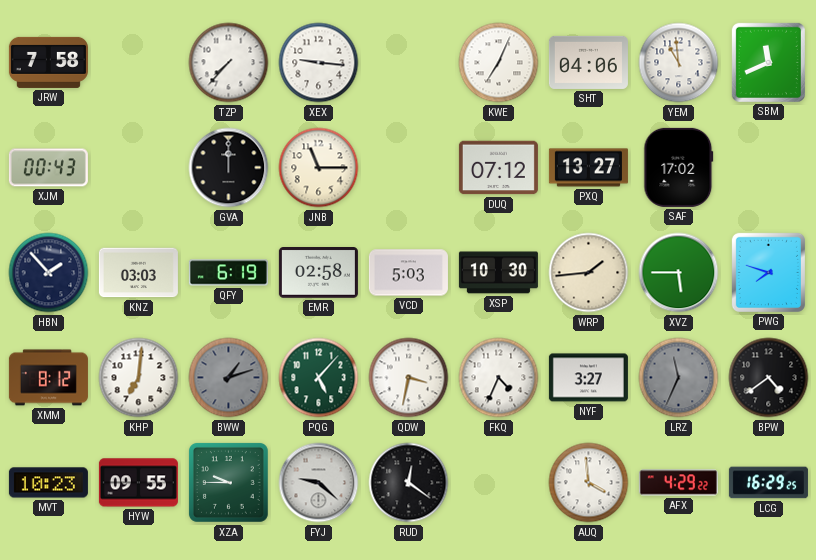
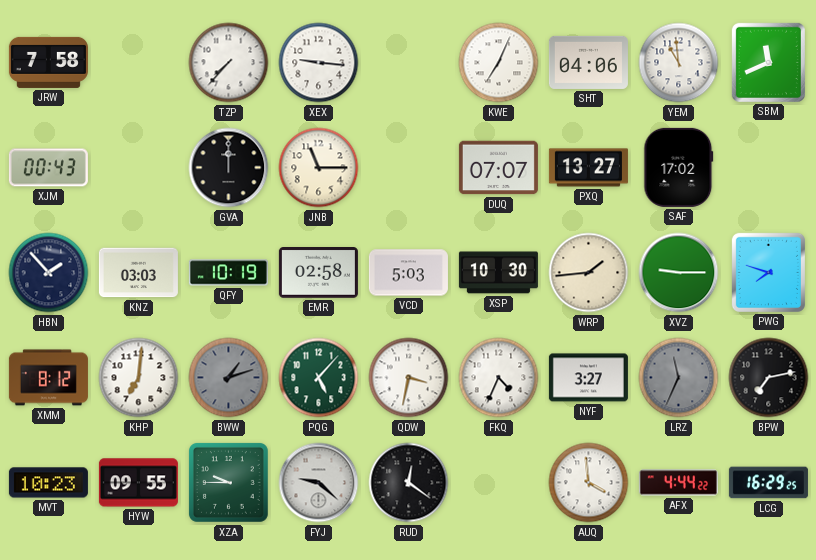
DUQ: 07:12 -> 07:07
QFY: 6:19 -> 10:19
XVZ: 5:45 -> 9:15
BPW: 4:39 -> 7:13
AFX: 4:29 -> 4:44
